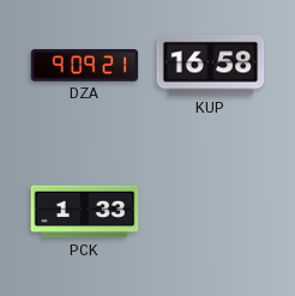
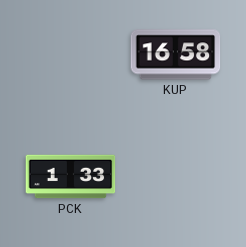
DZA: 9:09 -> none
